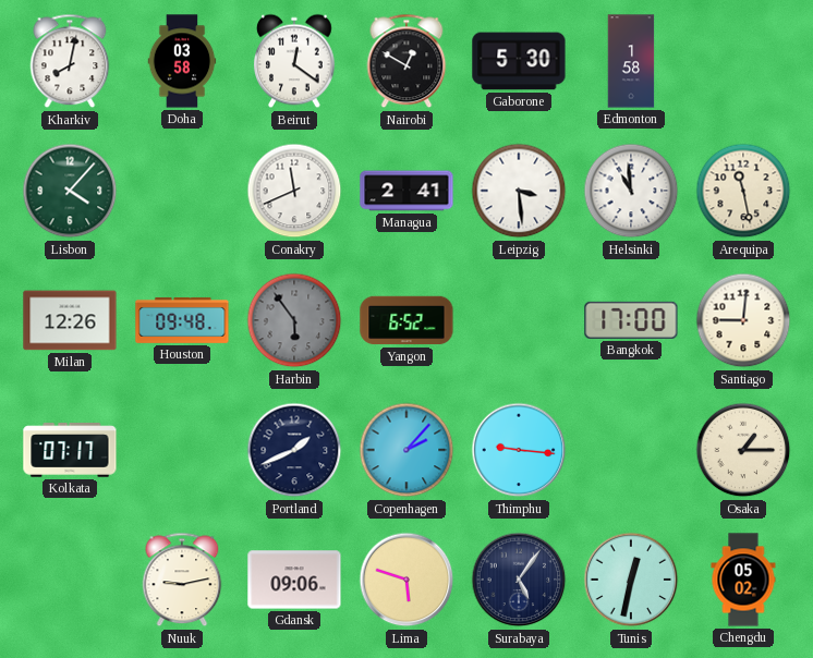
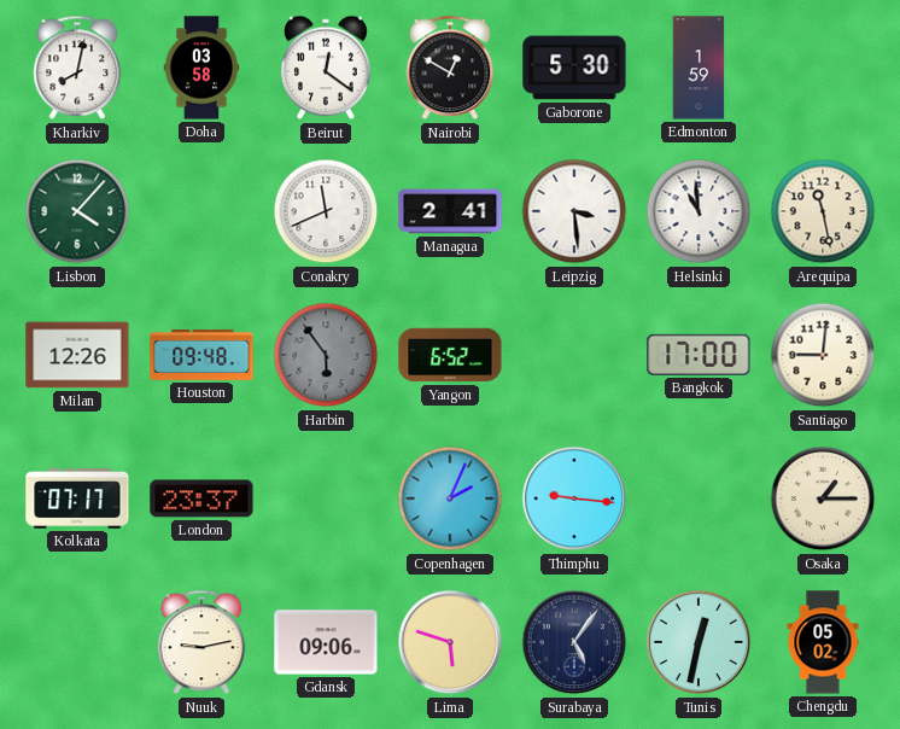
Edmonton: 1:58 -> 1:59
London: none -> 23:37
Portland: 1:41 -> none
Copenhagen: 2:07 -> 2:04
